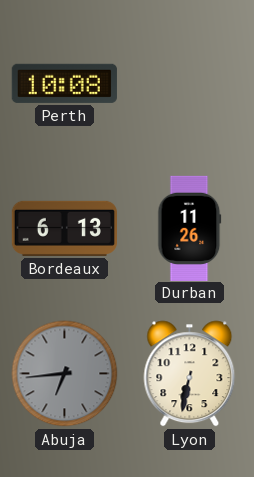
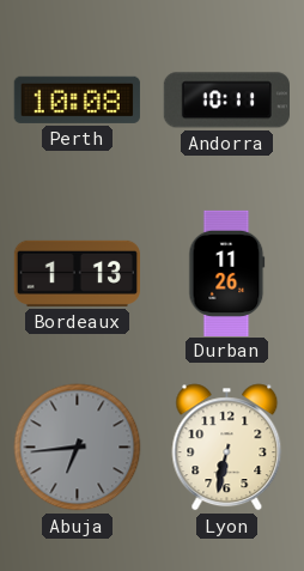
Andorra: none -> 10:11
Bordeaux: 6:13 -> 1:13
